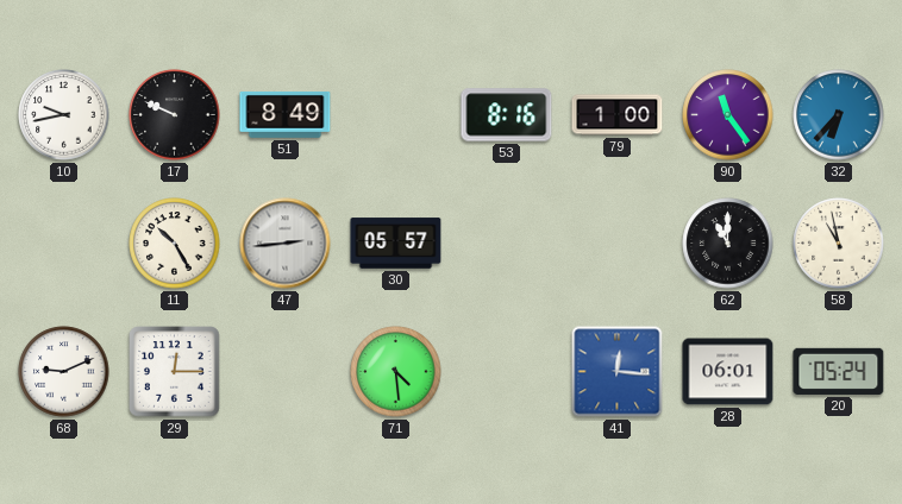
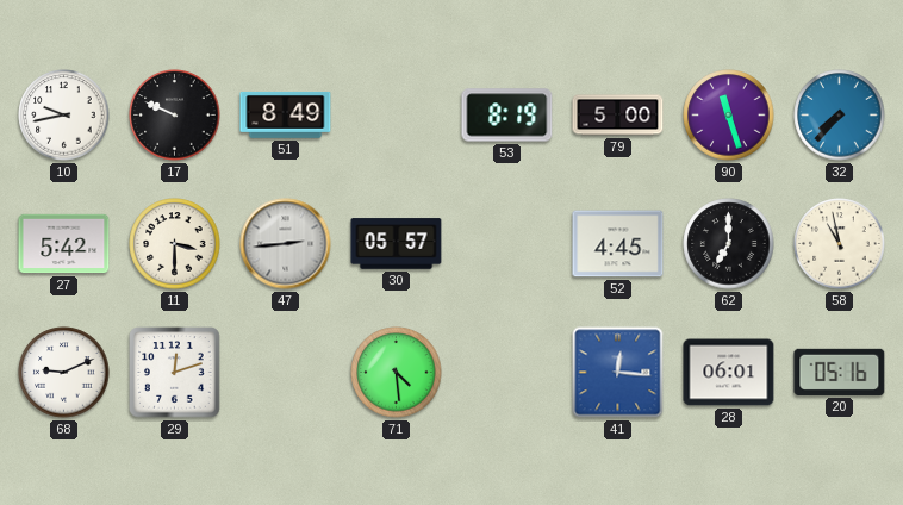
53: 8:16 -> 8:19
79: 1:00 -> 5:00
90: 11:24 -> 11:27
32: 6:37 -> 7:37
27: none -> 5:42
11: 10:25 -> 3:30
52: none -> 4:45
62: 11:00 -> 7:00
29: 12:15 -> 12:12
20: 05:24 -> 05:16
